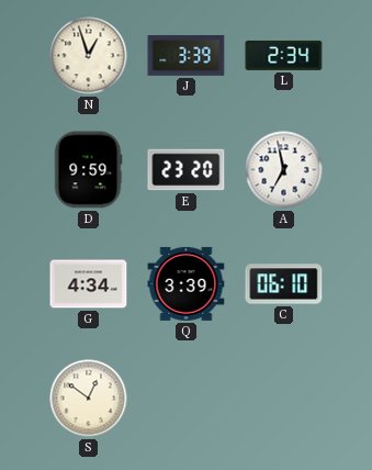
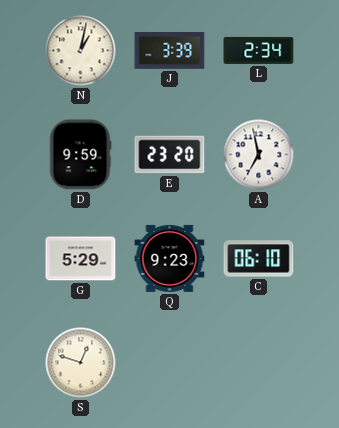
N: 12:57 -> 1:02
G: 4:34 -> 5:29
Q: 3:39 -> 9:23
S: 12:51 -> 12:48
